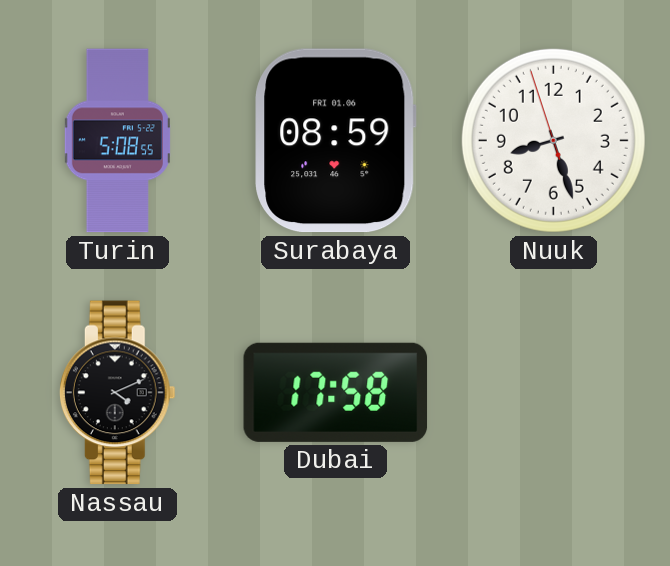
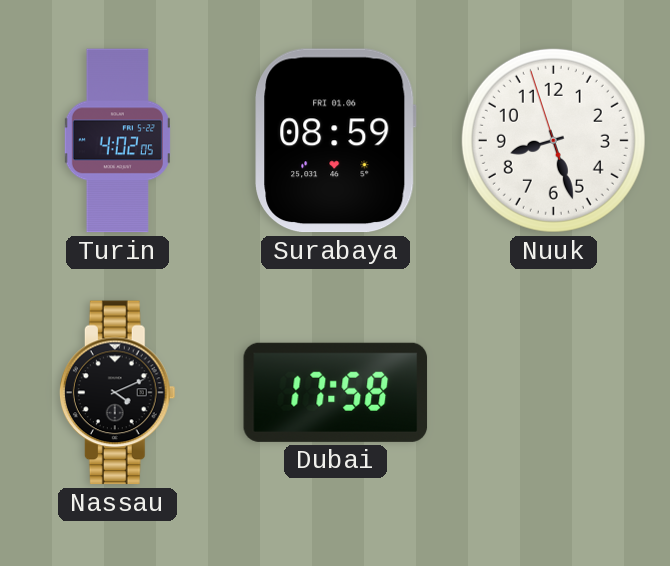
Turin: 5:08 -> 4:02
